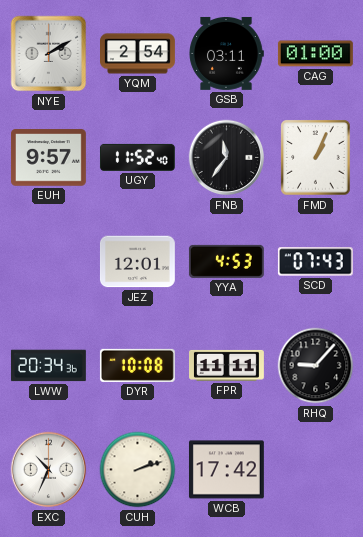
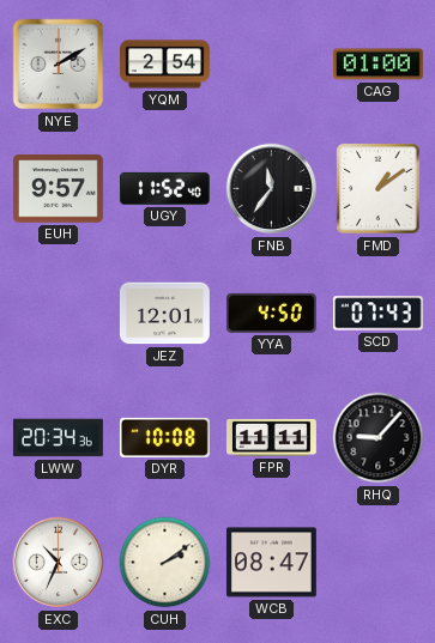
GSB: 03:11 -> none
FMD: 1:04 -> 1:09
YYA: 4:53 -> 4:50
CUH: 2:12 -> 2:09
WCB: 17:42 -> 08:47
